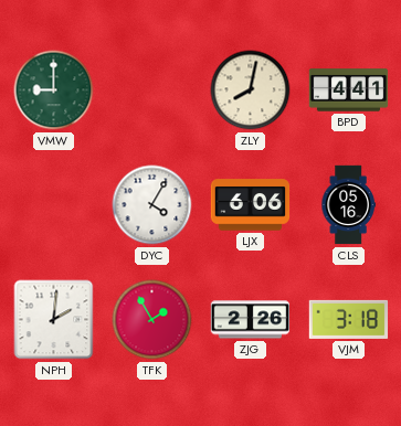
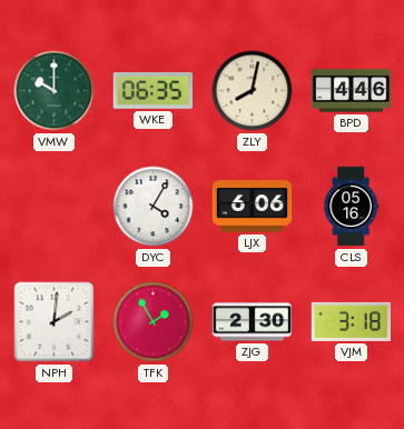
VMW: 9:00 -> 10:00
WKE: none -> 06:35
BPD: 4:41 -> 4:46
ZJG: 2:26 -> 2:30
